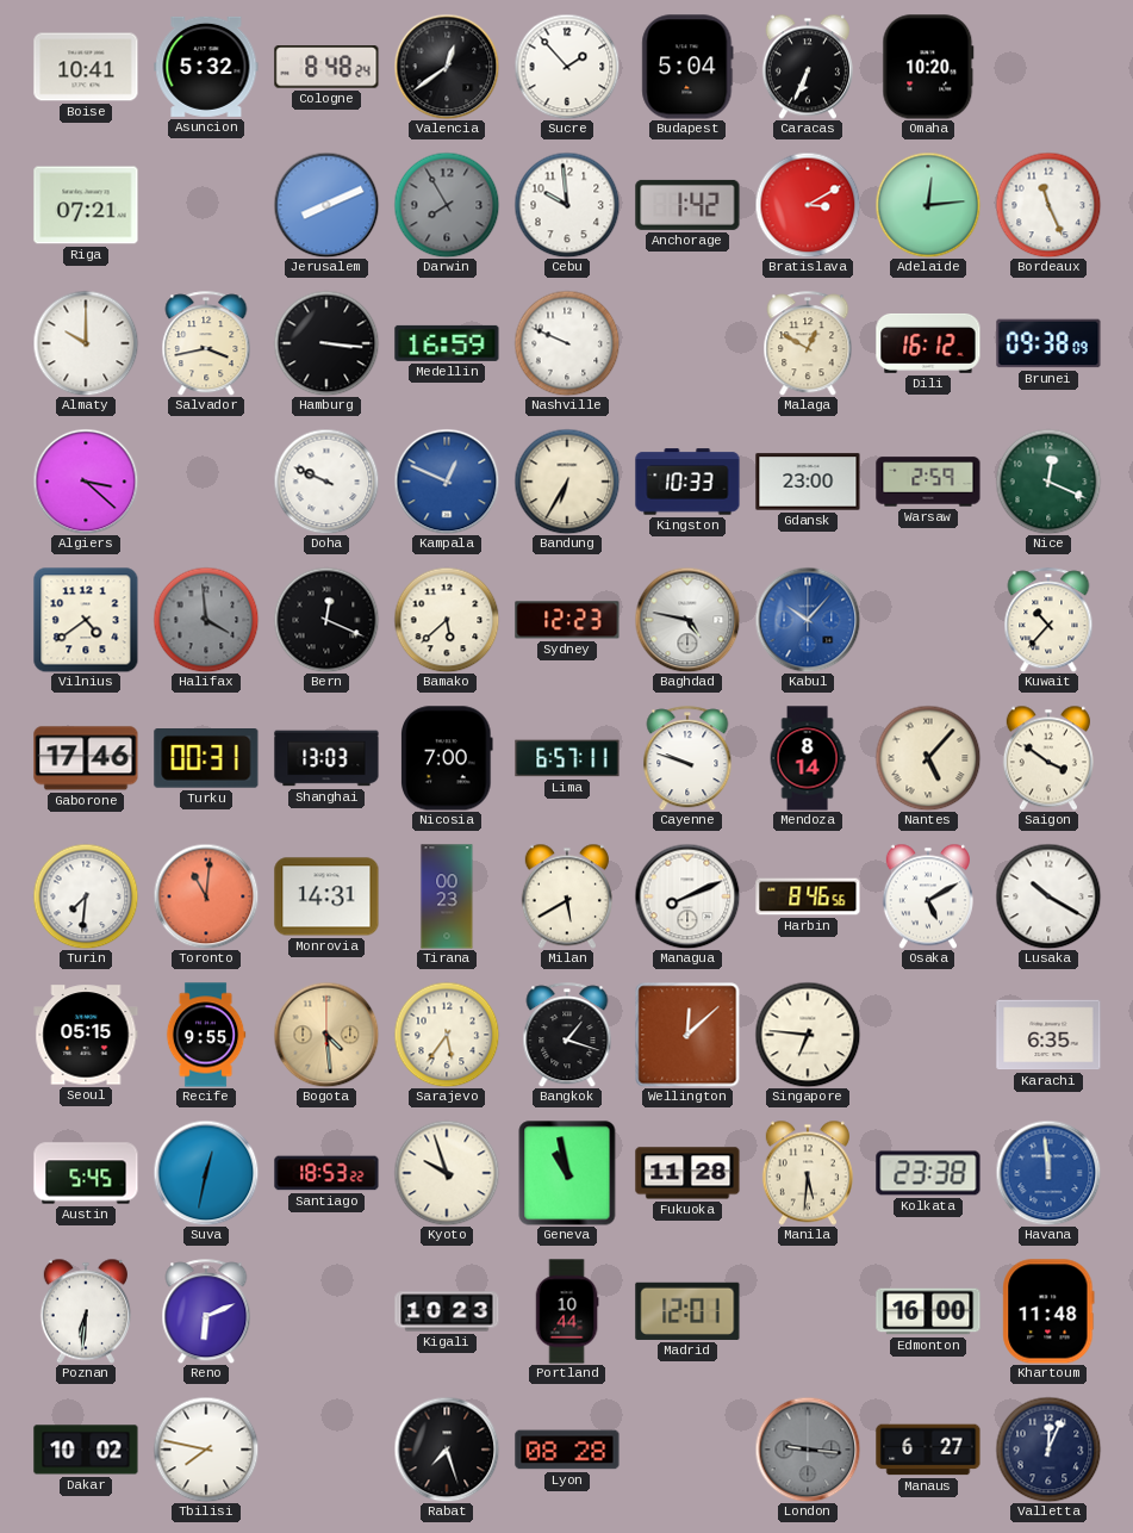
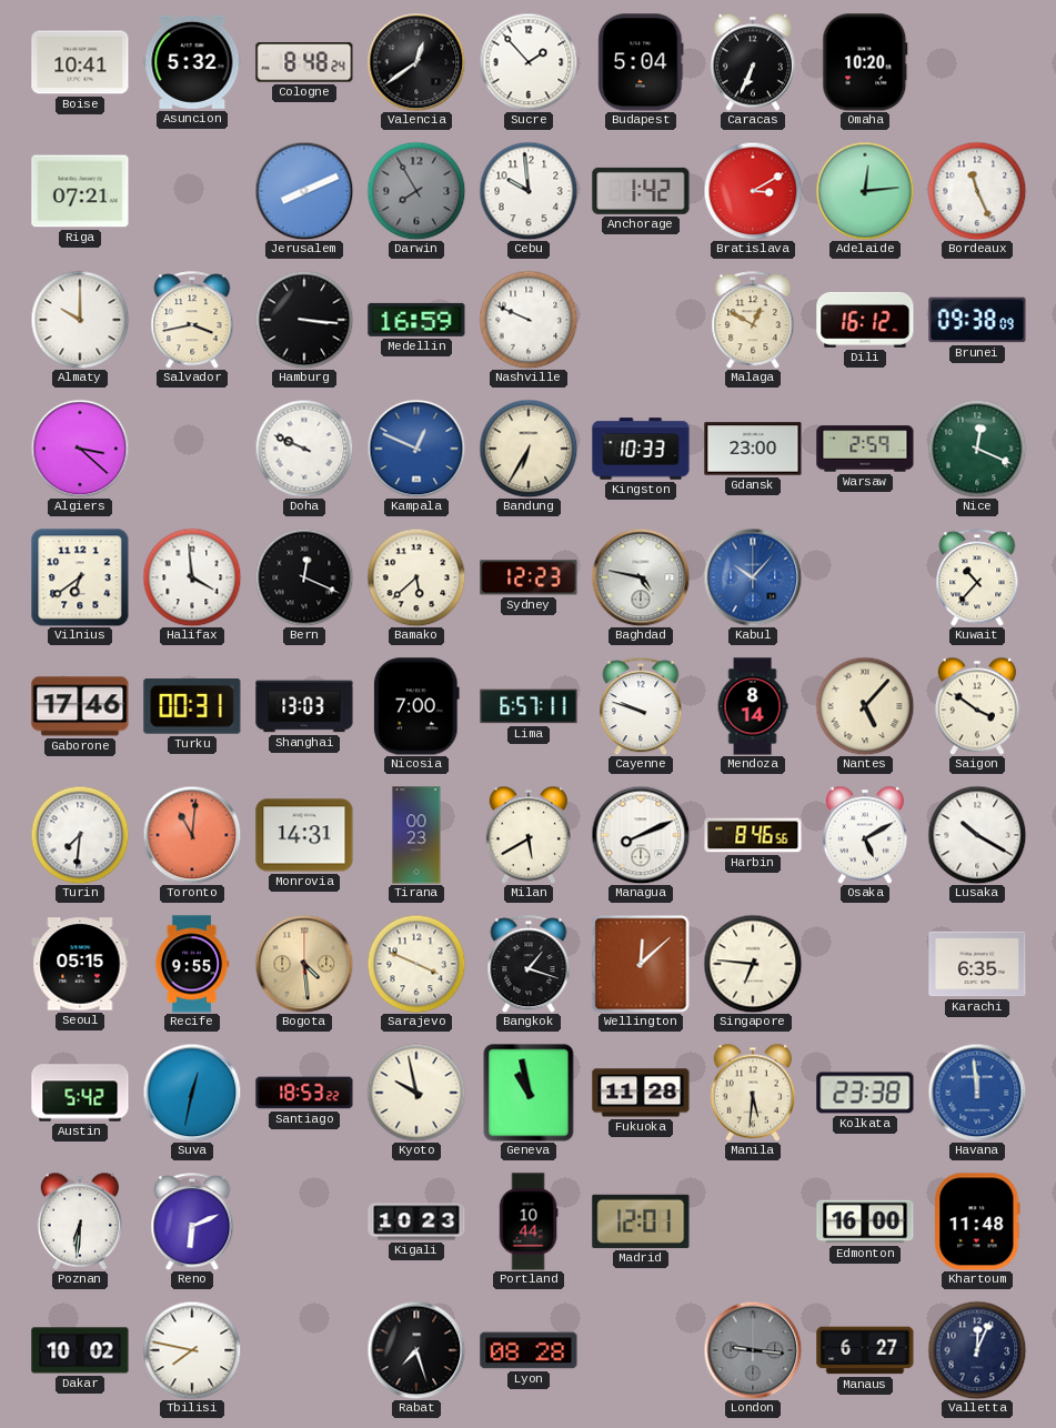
Vilnius: 4:39 -> 6:39
Halifax dial: grey -> white
Sarajevo: 5:36 -> 3:49
Austin: 5:45 -> 5:42
Kyoto: 9:57 -> 9:58
